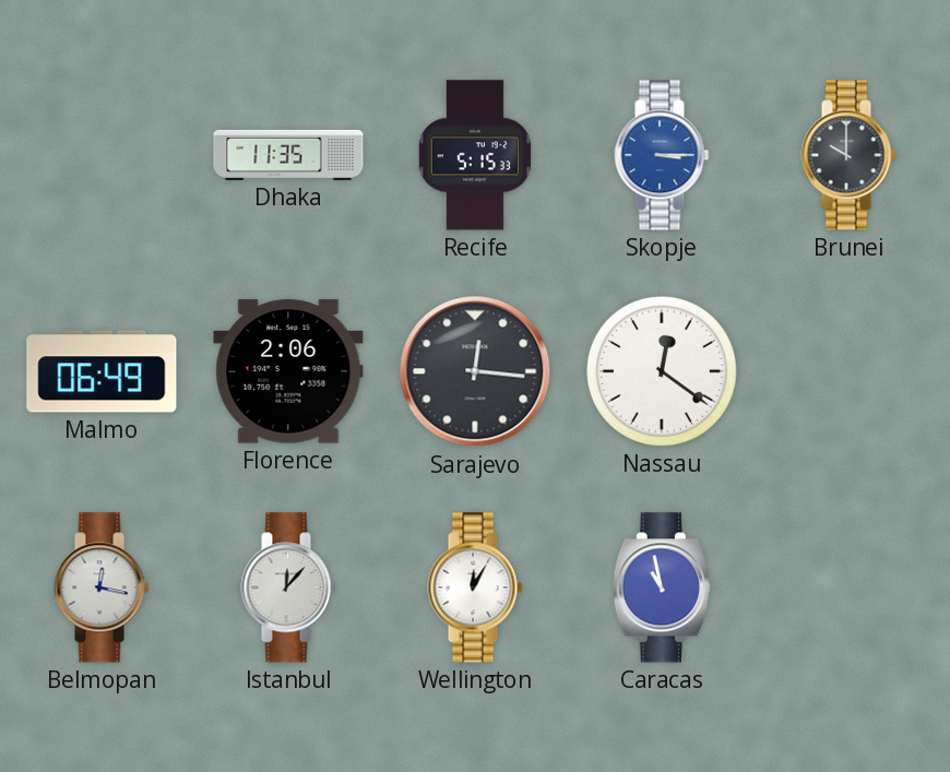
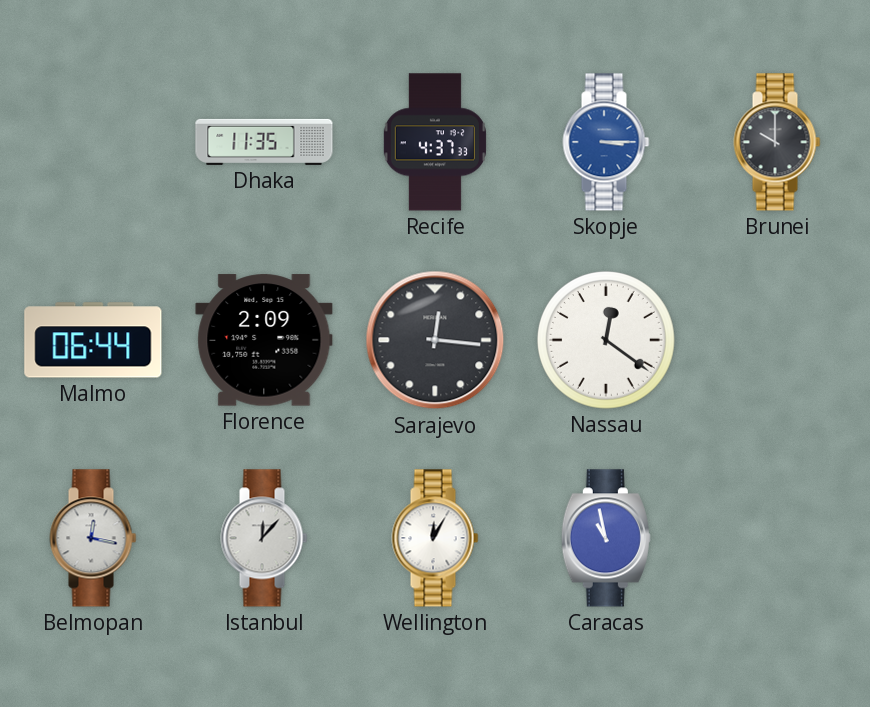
Recife: 5:15 -> 4:37
Malmo: 06:49 -> 06:44
Florence: 2:06 -> 2:09
